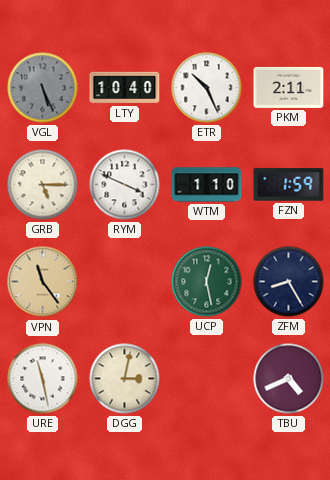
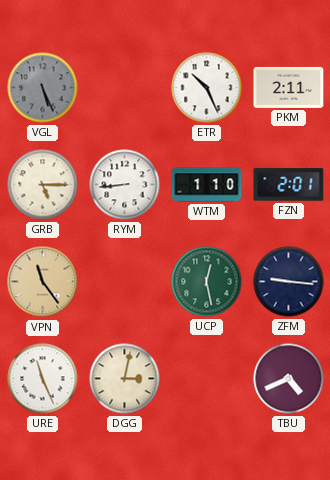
LTY: 10:40 -> none
RYM: 3:49 -> 8:44
FZN: 1:59 -> 2:01
ZFM: 8:25 -> 9:16
URE: 11:28 -> 11:26
